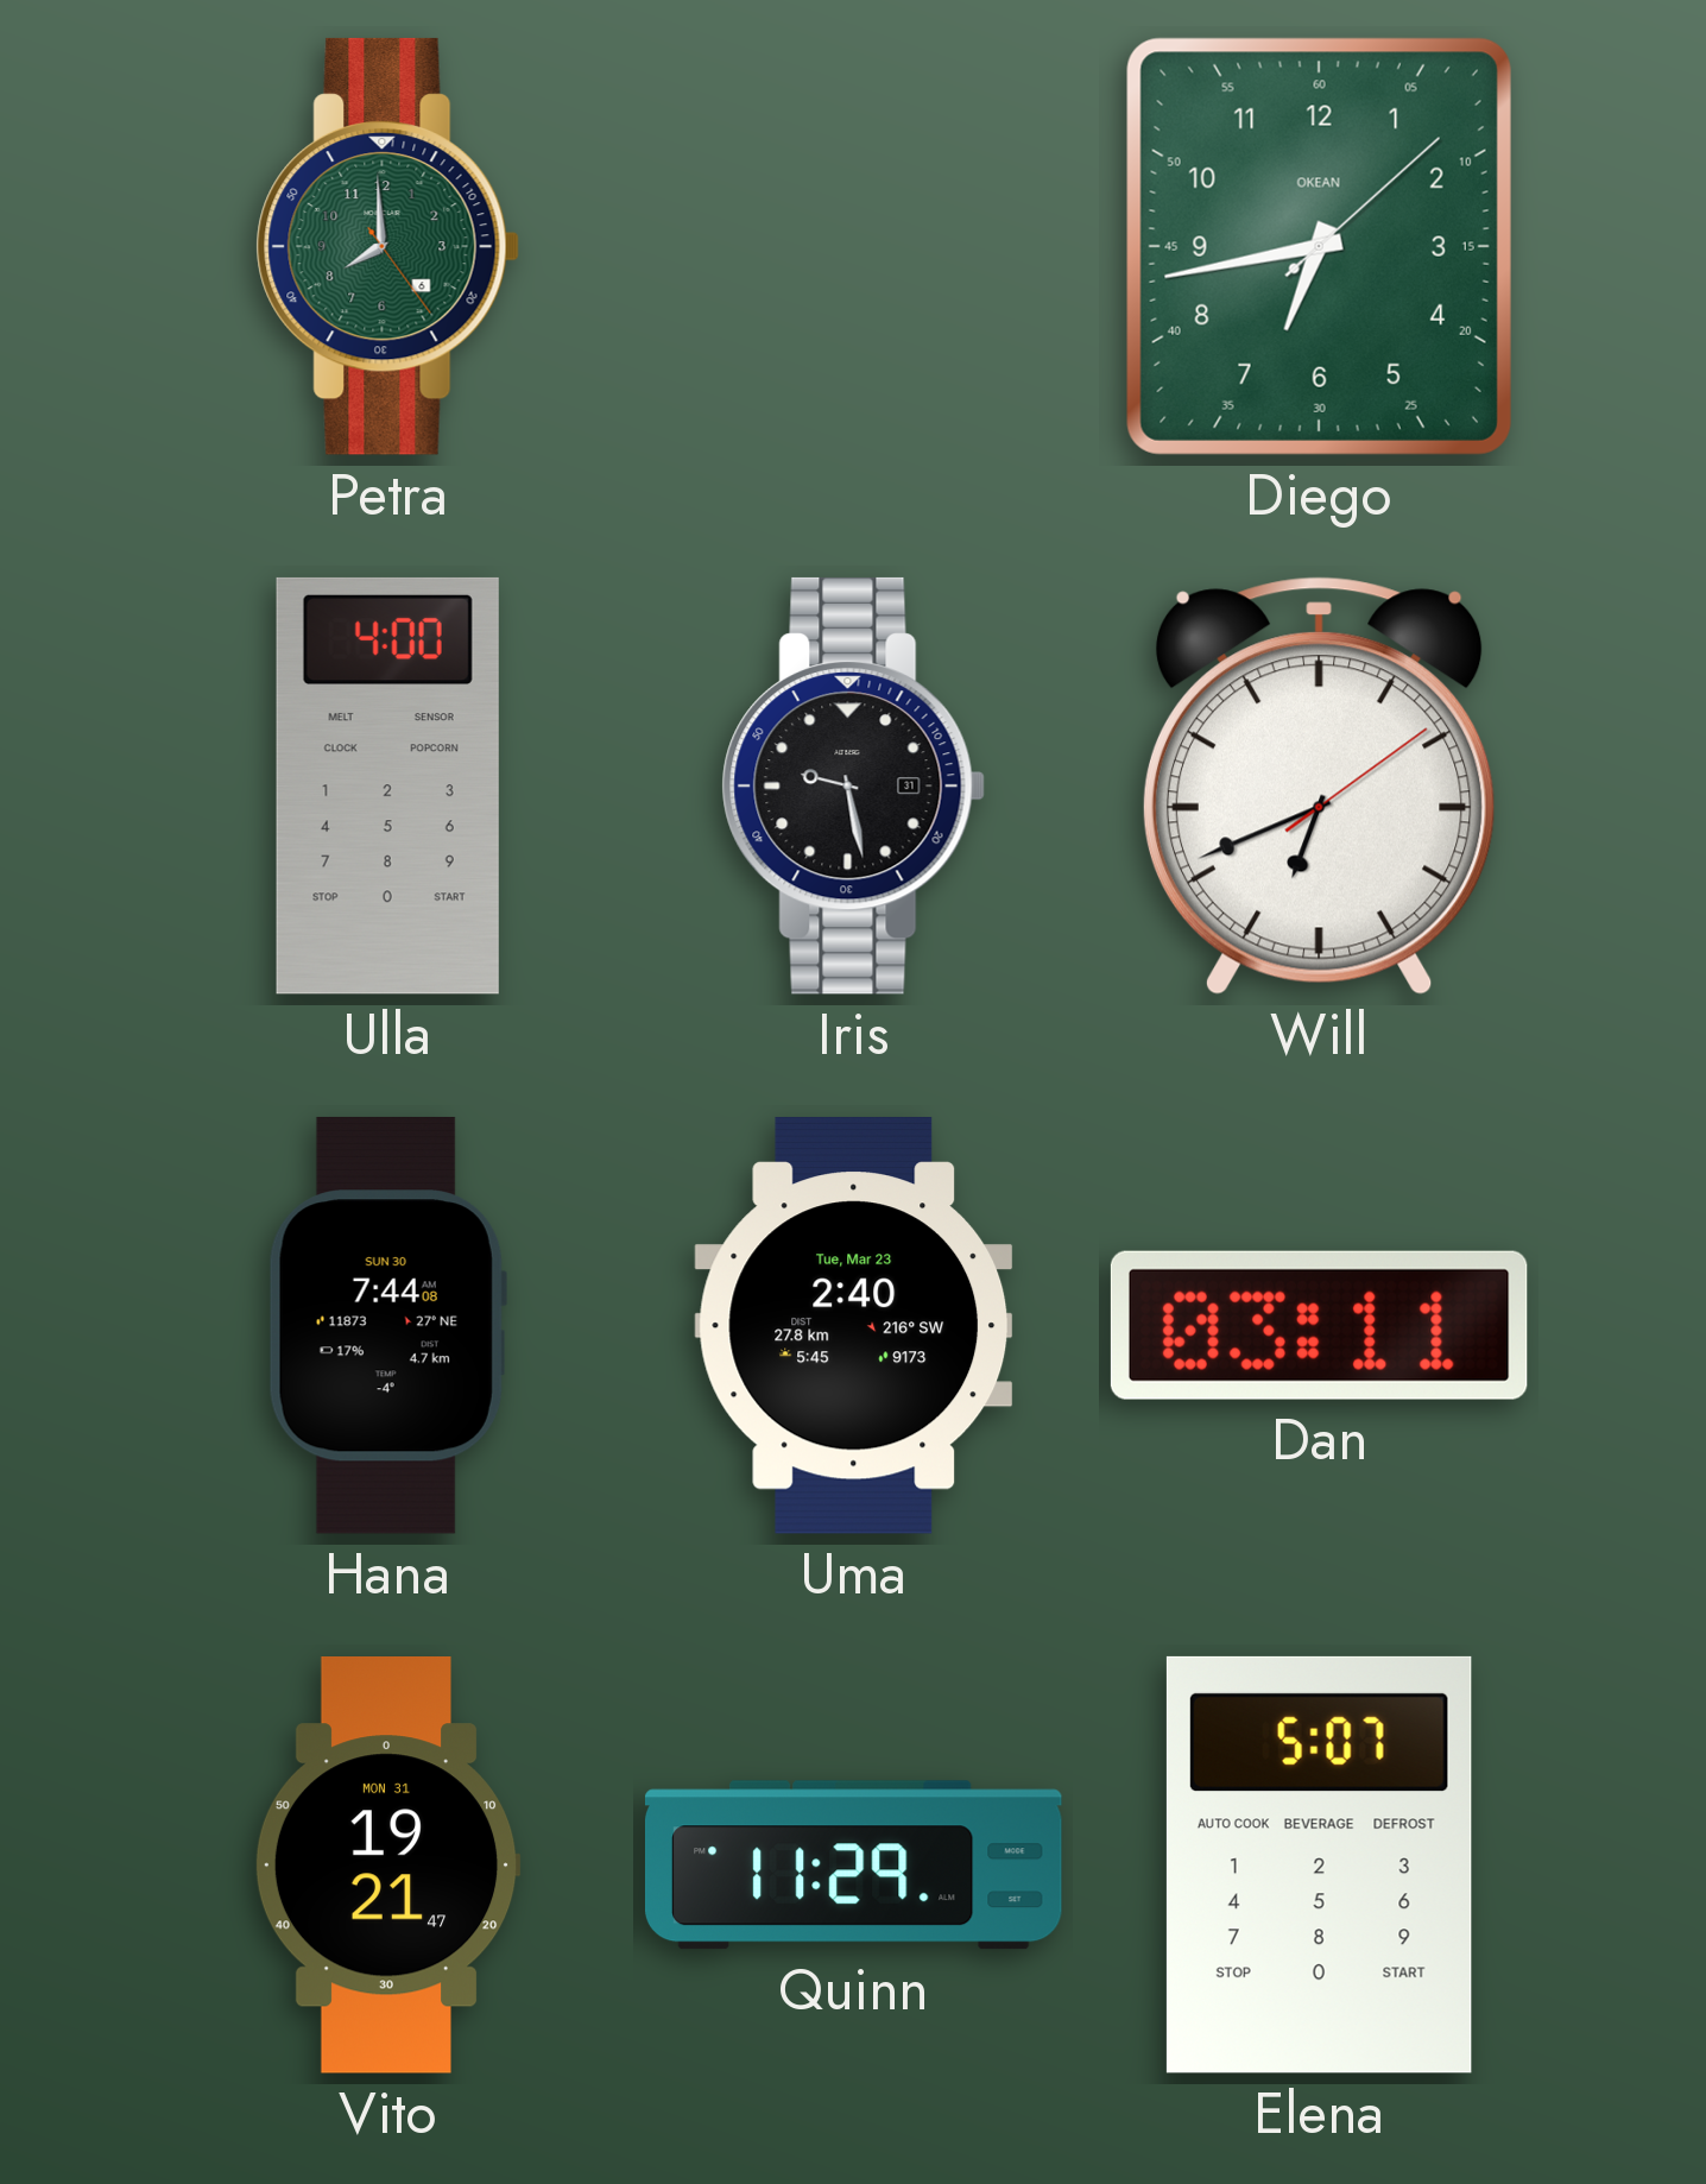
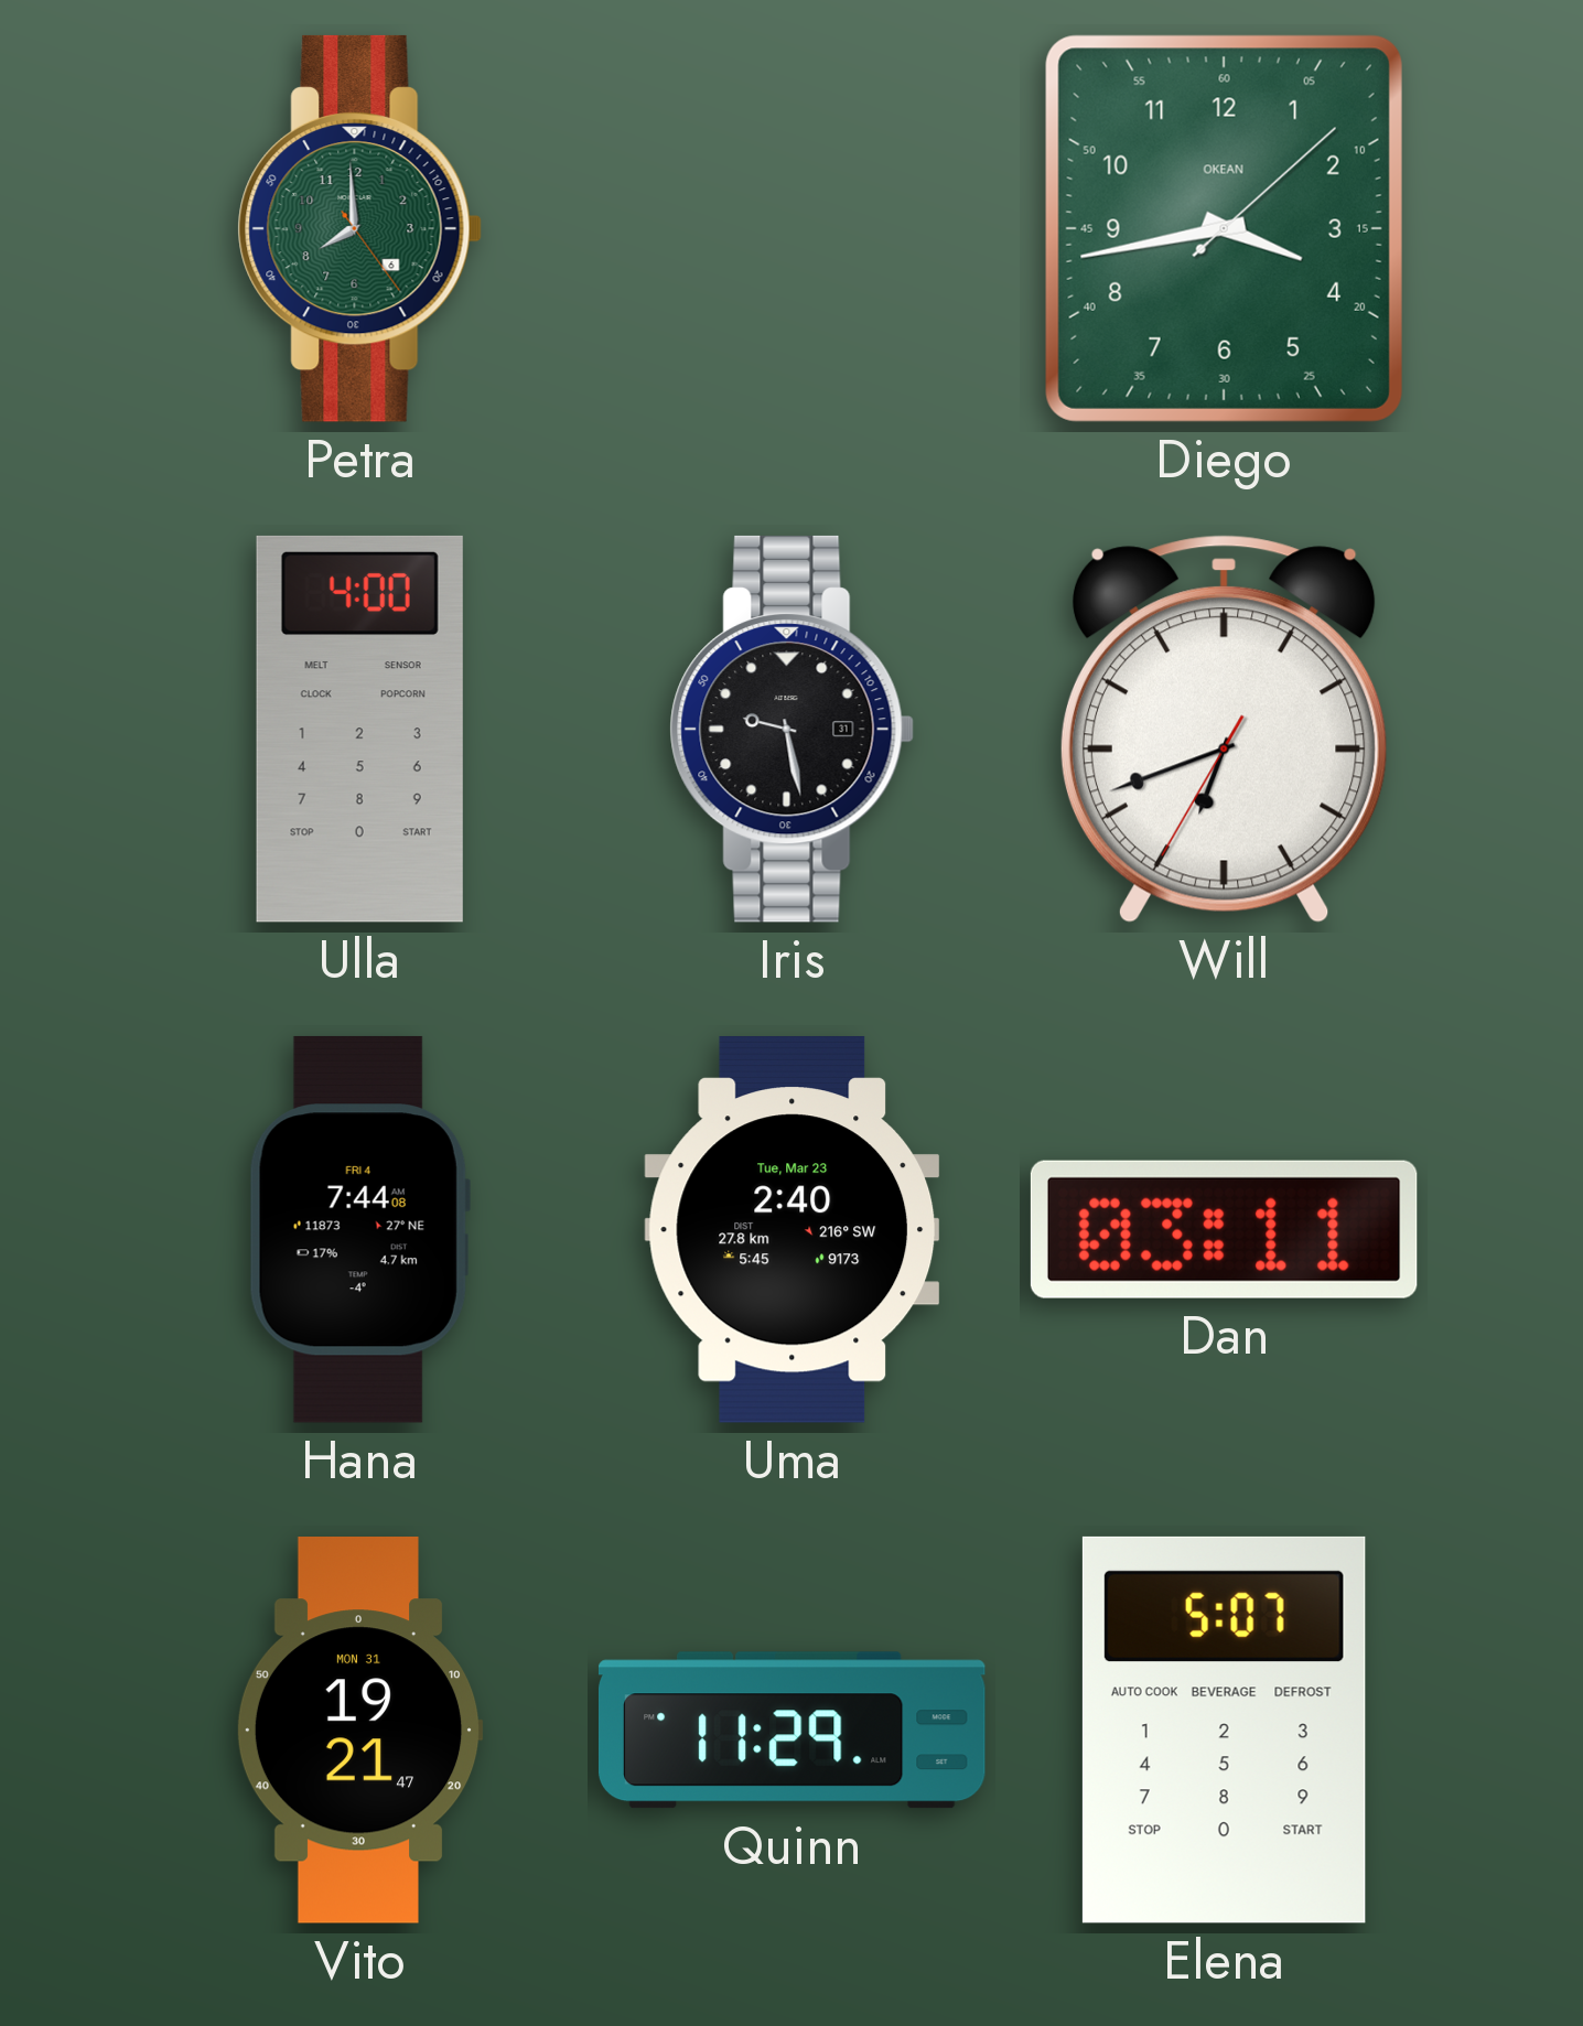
Diego: 6:43 -> 3:43
Will: 6:41:09 -> 6:41:35
Hana date: SUN 30 -> FRI 4
